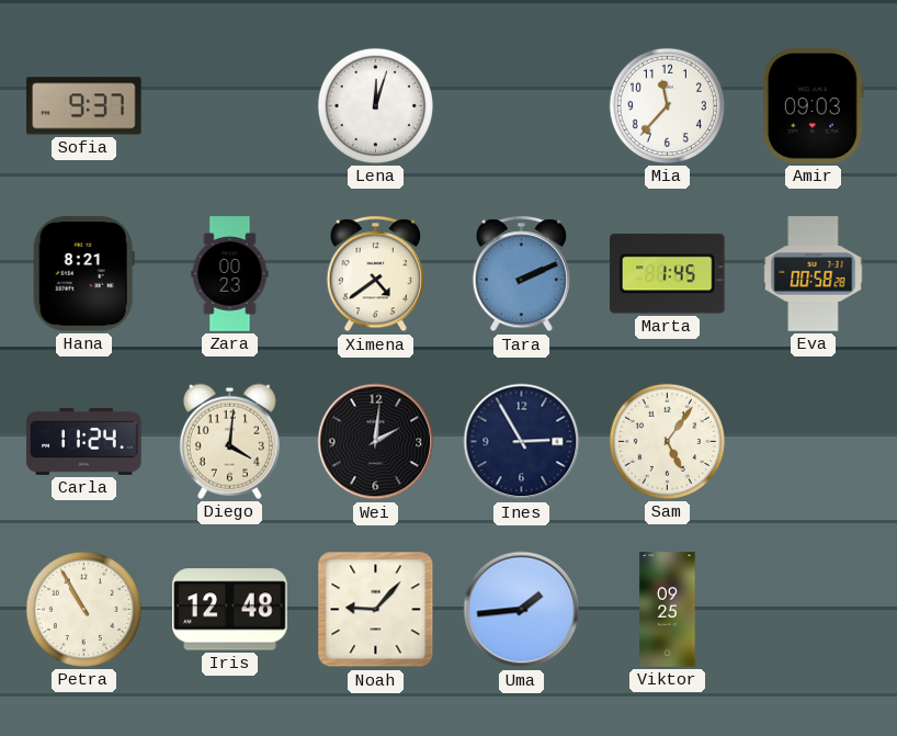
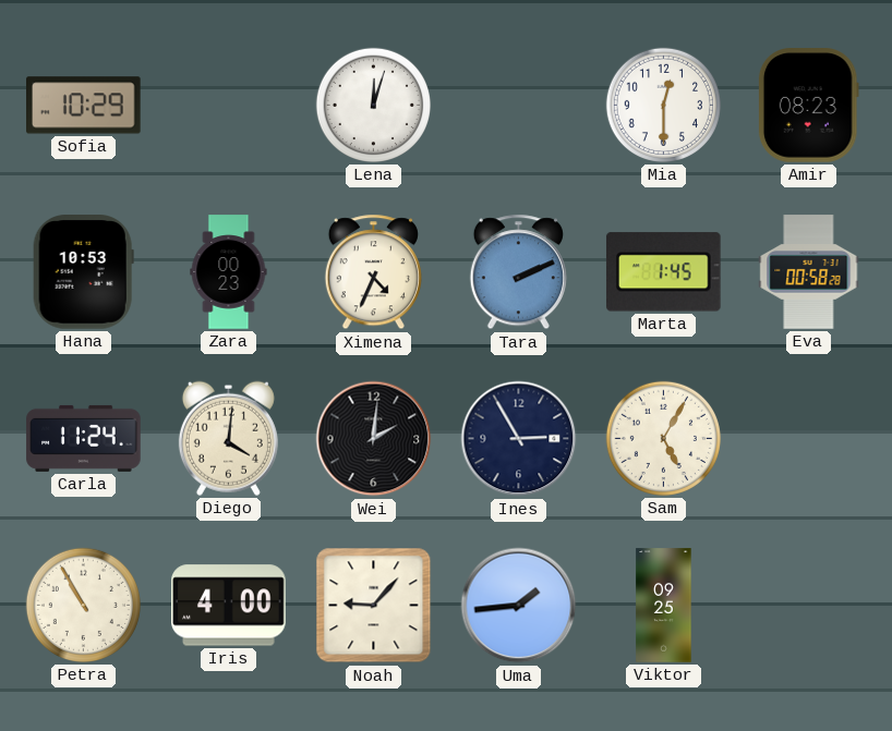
Sofia: 9:37 -> 10:29
Mia: 11:37 -> 12:30
Amir: 09:03 -> 08:23
Hana: 8:21 -> 10:53
Ximena: 4:39 -> 4:34
Sam: 5:06 -> 5:05
Iris: 12:48 -> 4:00
